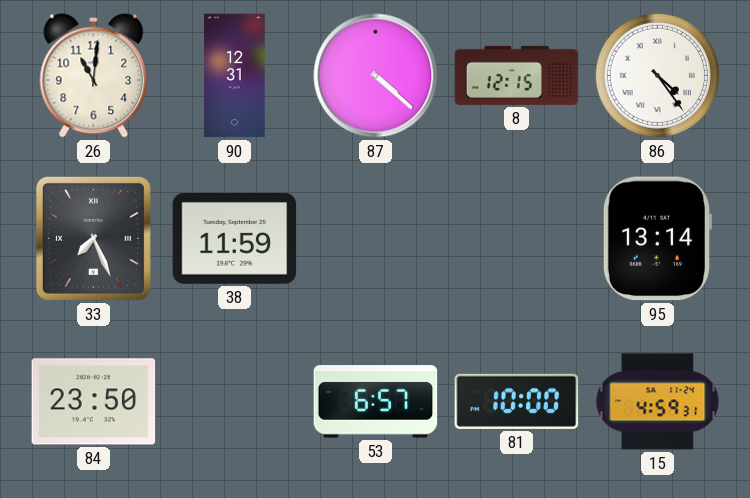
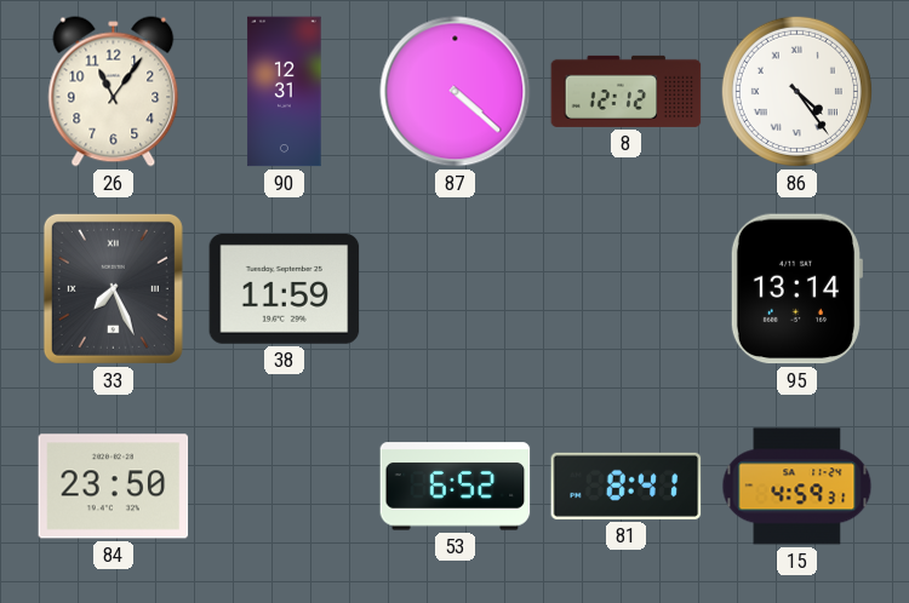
26: 11:01 -> 11:06
8: 12:15 -> 12:12
53: 6:57 -> 6:52
81: 10:00 -> 8:41
